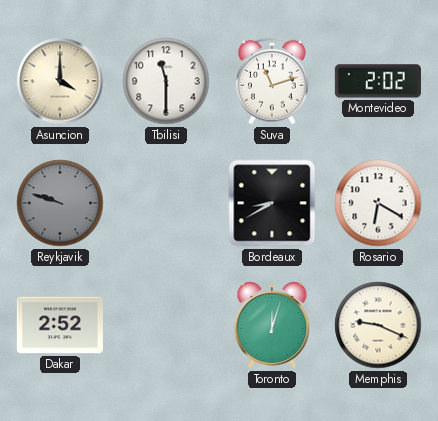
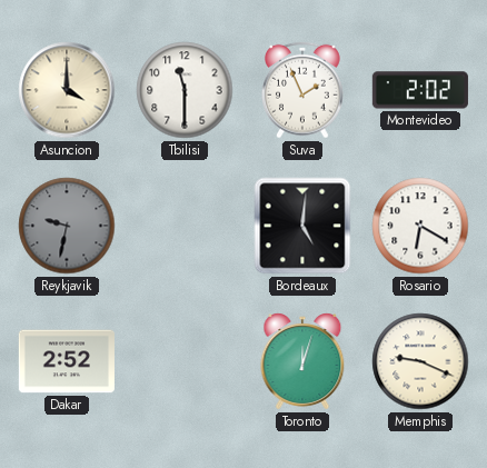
Suva: 11:12 -> 1:56
Reykjavik: 9:48 -> 9:32
Bordeaux: 8:40 -> 5:01
